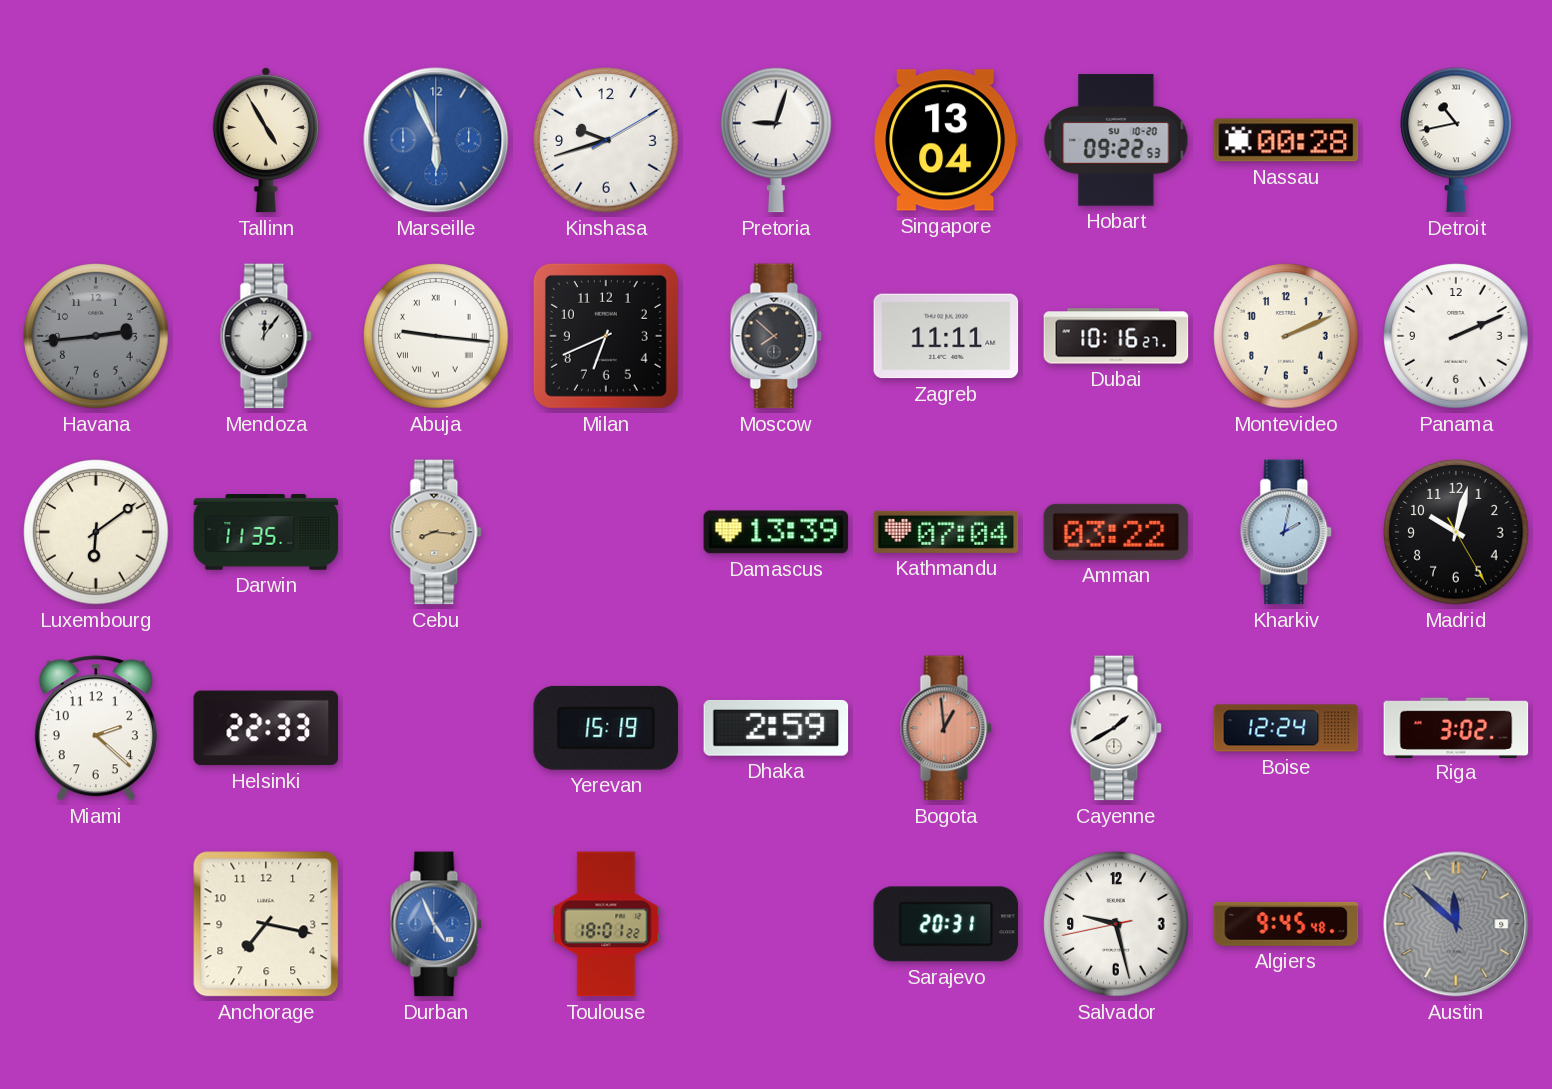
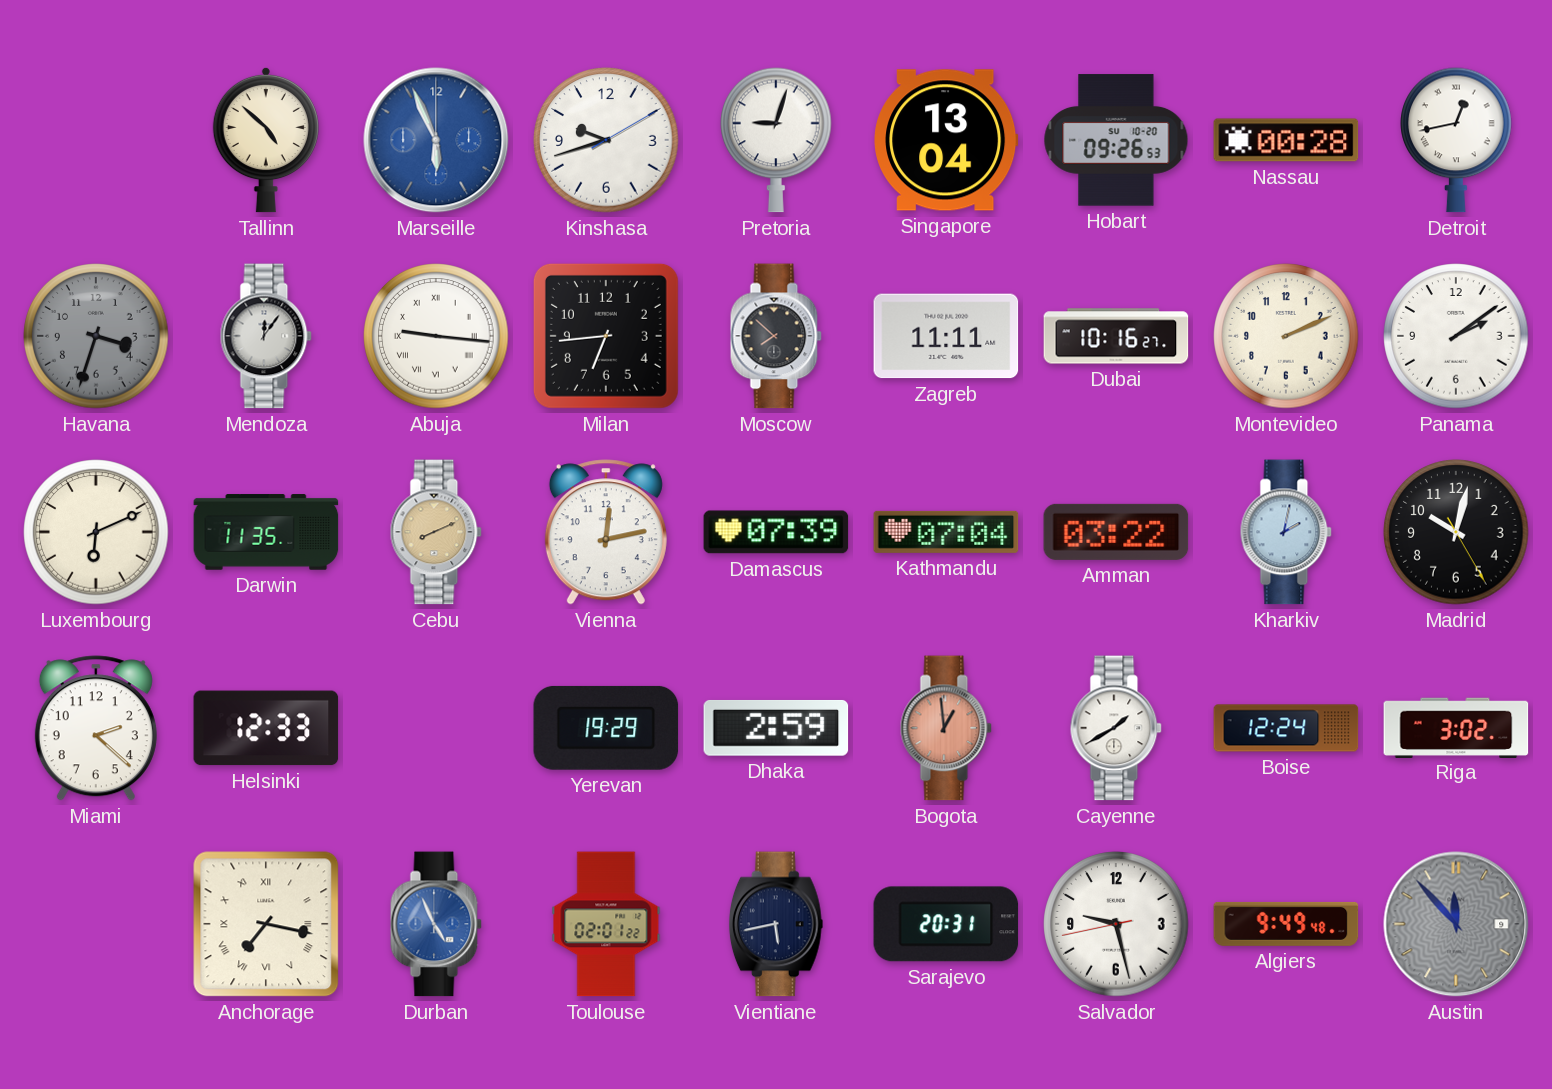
Tallinn: 4:55 -> 4:52
Hobart: 09:22 -> 09:26
Detroit: 10:43 -> 12:43
Havana: 2:44 -> 3:33
Milan: 6:41 -> 6:44
Panama: 2:11 -> 2:09
Luxembourg: 6:09 -> 6:11
Cebu: 8:16 -> 8:11
Vienna: none -> 12:13
Damascus: 13:39 -> 07:39
Helsinki: 22:33 -> 12:33
Yerevan: 15:19 -> 19:29
Anchorage numerals: Arabic -> Roman
Toulouse: 18:01 -> 02:01
Vientiane: none -> 5:43
Algiers: 9:45 -> 9:49
Austin: 11:52 -> 11:53
